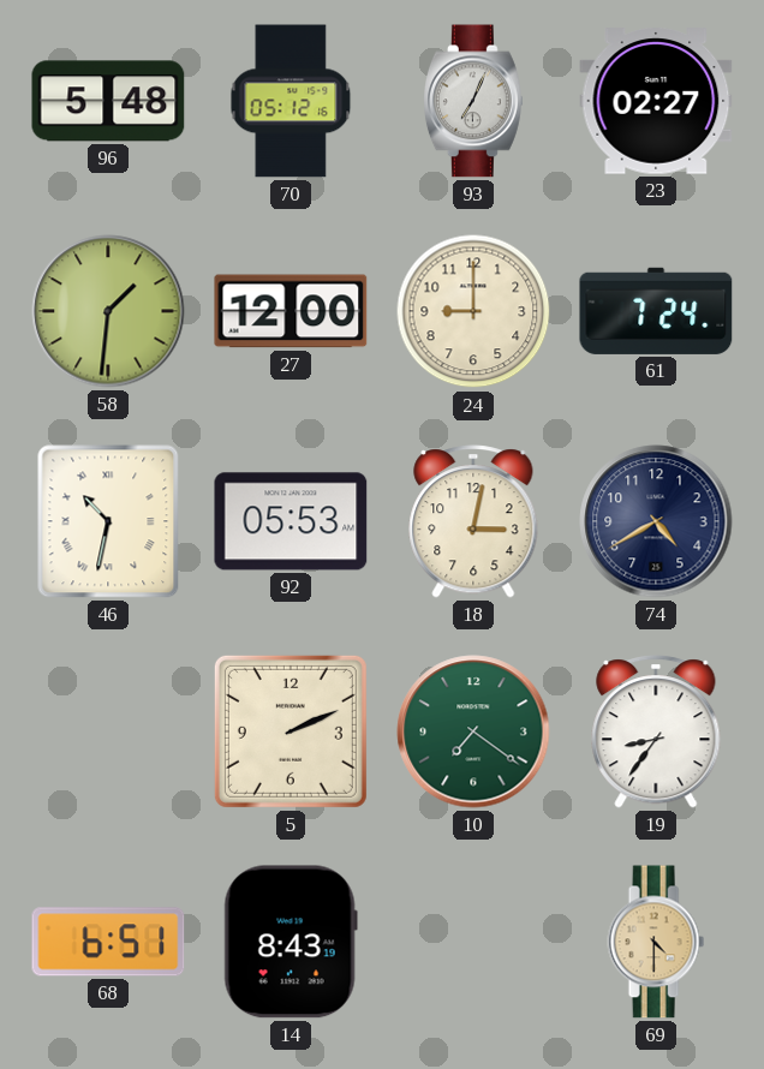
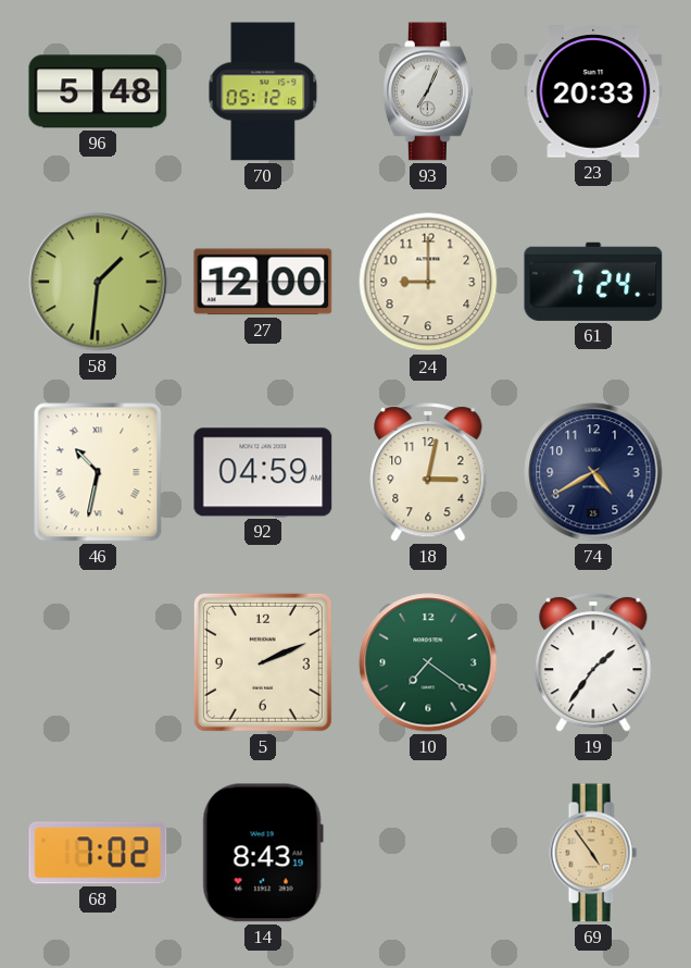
23: 02:27 -> 20:33
92: 05:53 -> 04:59
19: 8:36 -> 1:36
68: 6:51 -> 7:02
69: 4:30 -> 4:54
